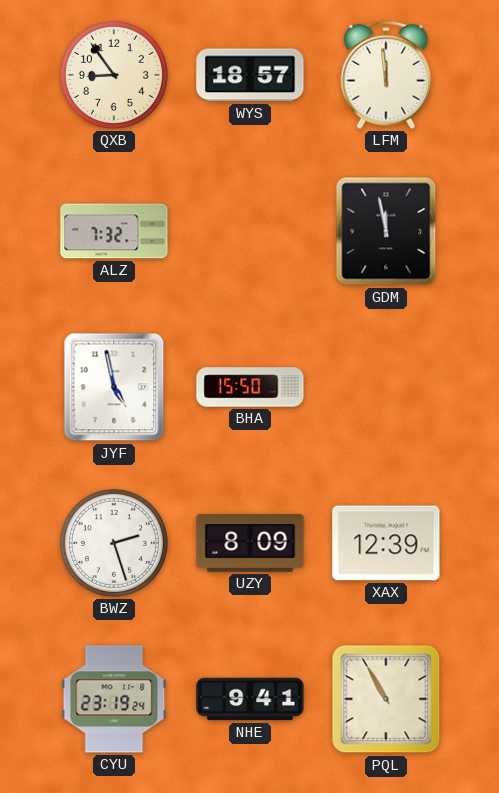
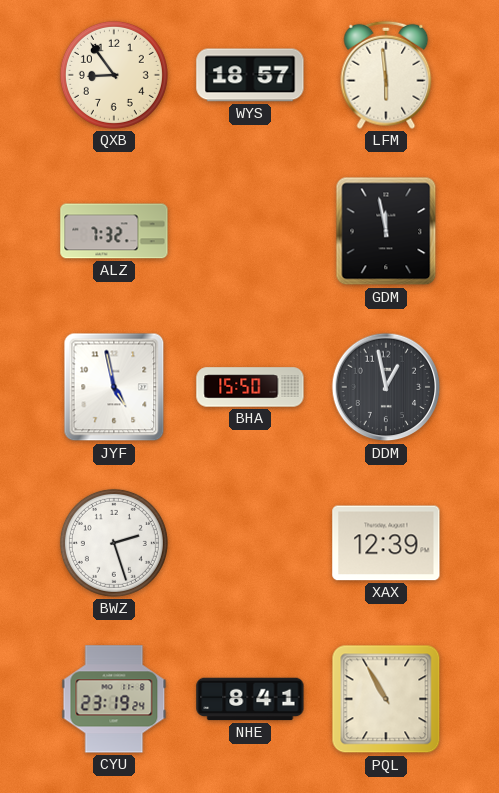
LFM: 11:59 -> 5:59
DDM: none -> 12:58
UZY: 8:09 -> none
NHE: 9:41 -> 8:41
